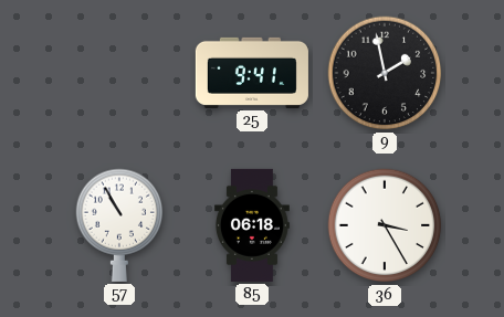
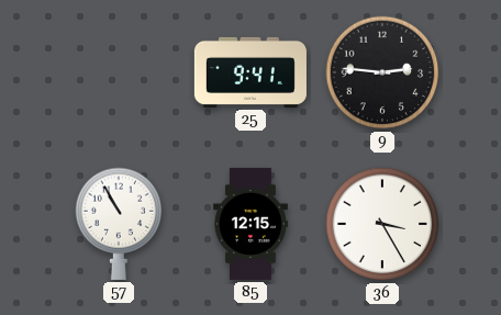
9: 1:58 -> 2:46
85: 06:18 -> 12:15
